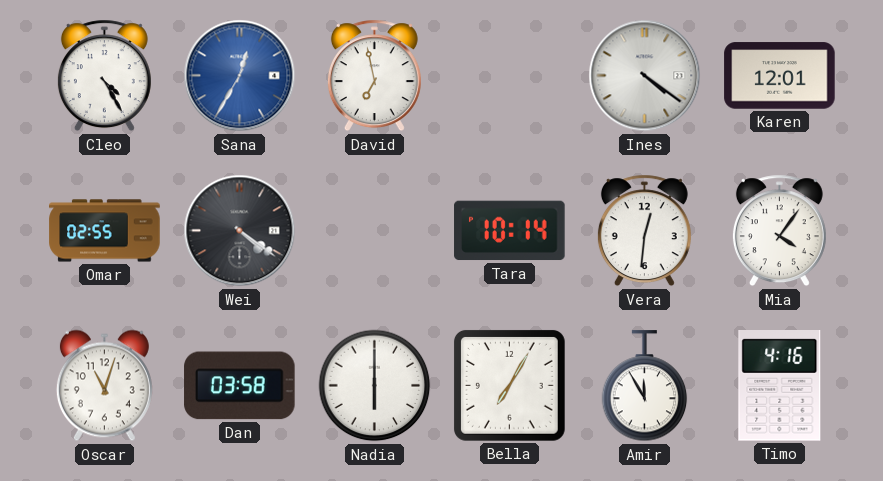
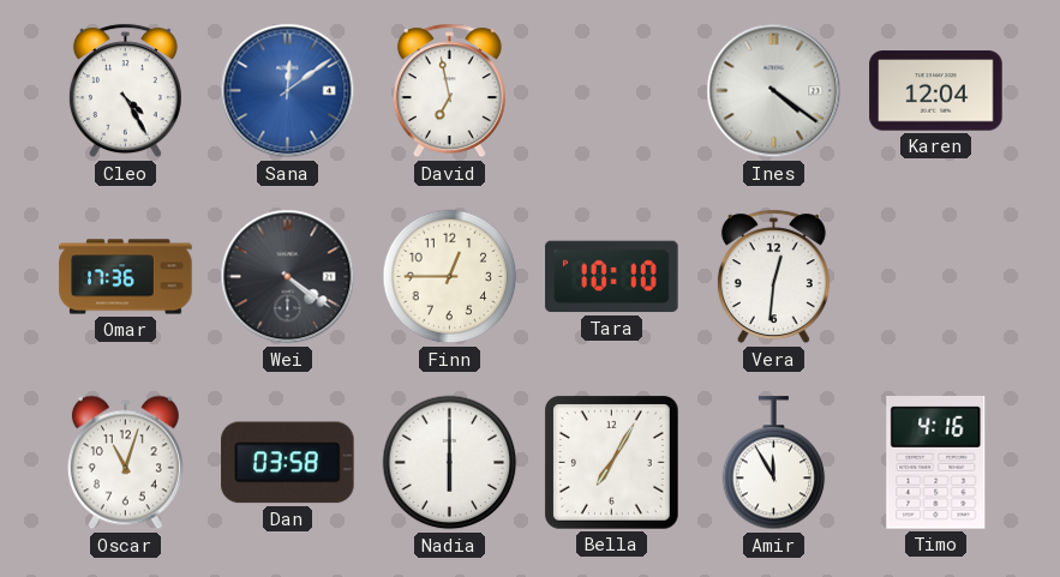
Sana: 12:35 -> 12:09
Karen: 12:01 -> 12:04
Omar: 02:55 -> 17:36
Finn: none -> 12:45
Tara: 10:14 -> 10:10
Mia: 4:06 -> none
